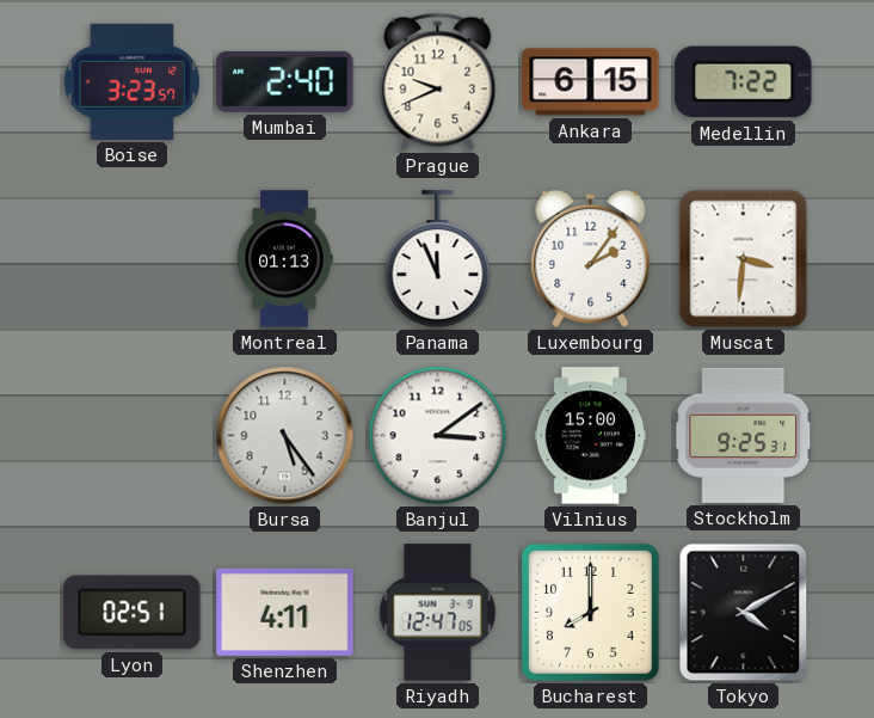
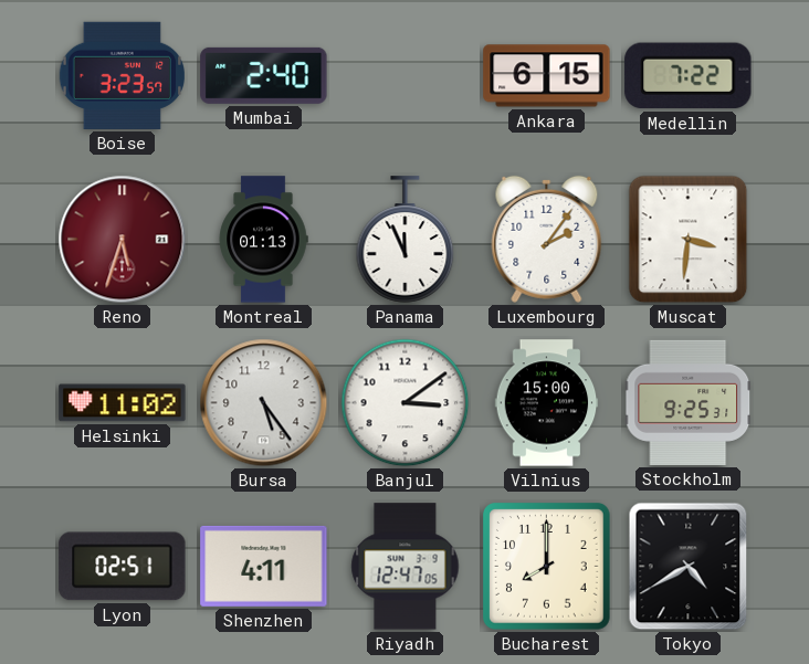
Prague: 9:41 -> none
Reno: none -> 5:33
Helsinki: none -> 11:02
Tokyo: 4:10 -> 4:40
